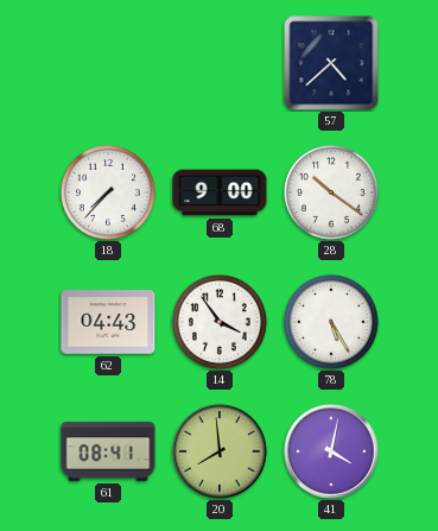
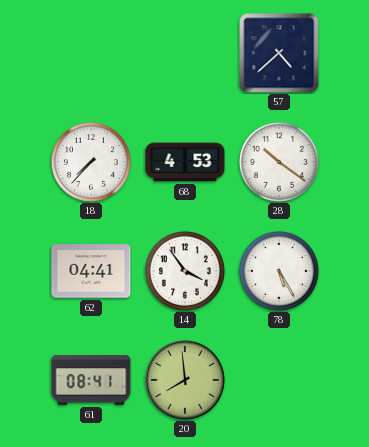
68: 9:00 -> 4:53
62: 04:43 -> 04:41
41: 4:02 -> none
